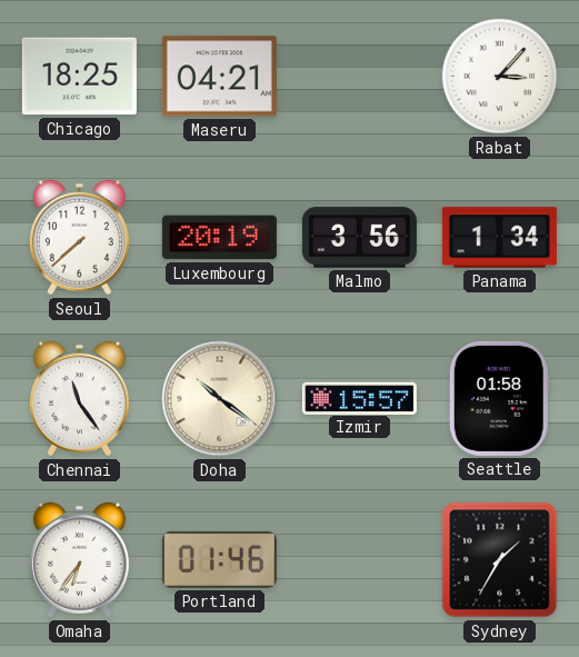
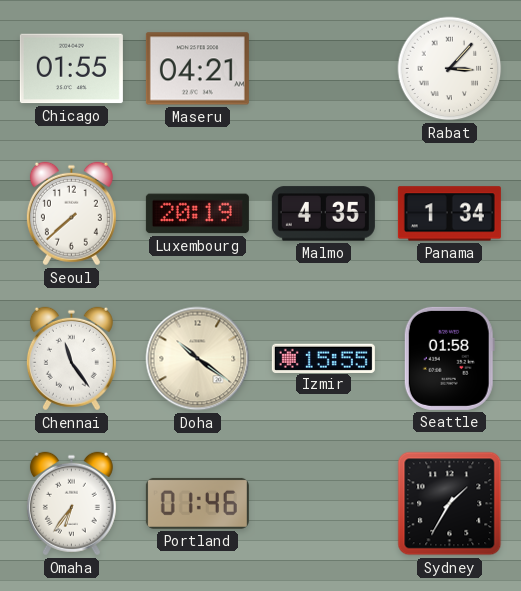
Chicago: 18:25 -> 01:55
Malmo: 3:56 -> 4:35
Izmir: 15:57 -> 15:55
